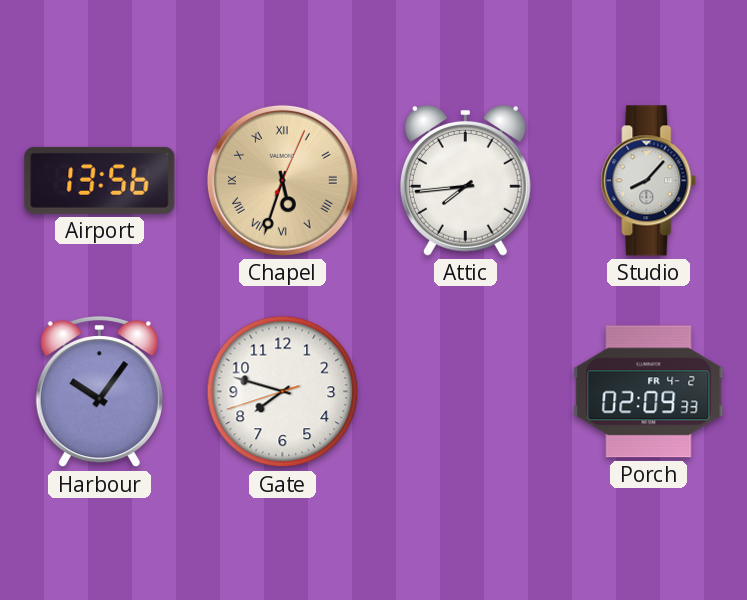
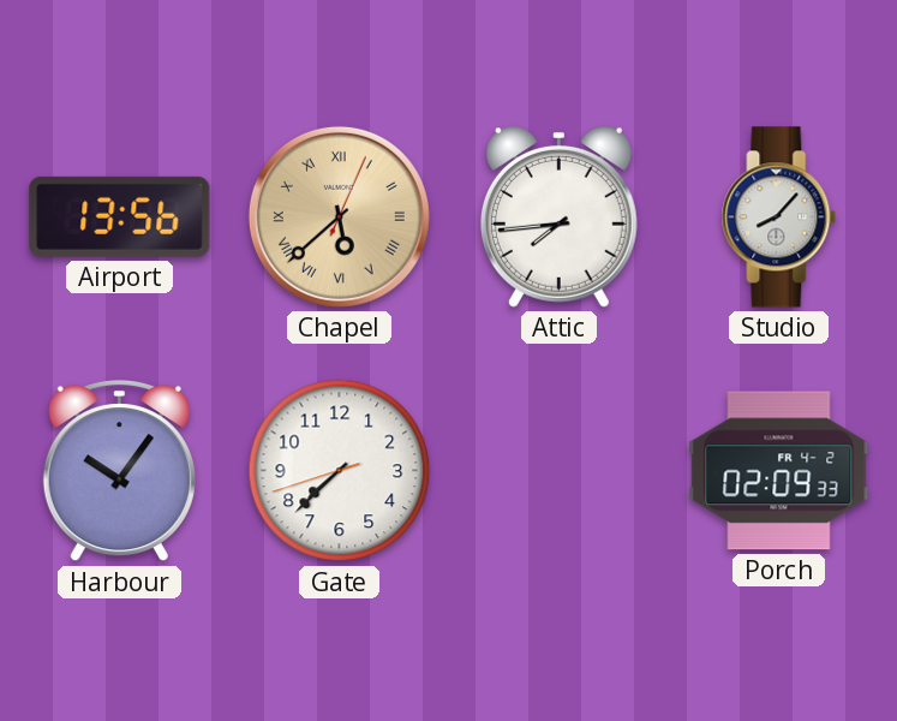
Chapel: 5:33 -> 5:38
Gate: 7:47 -> 7:37
